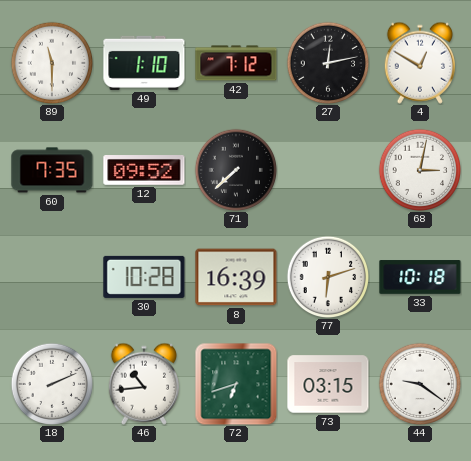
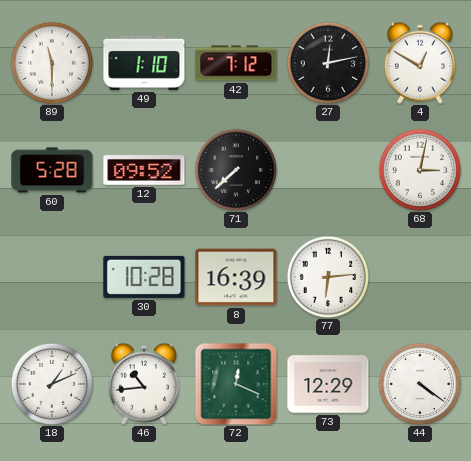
60: 7:35 -> 5:28
77: 6:12 -> 6:14
33: 10:18 -> none
18: 2:11 -> 1:11
72: 6:42 -> 12:19
73: 03:15 -> 12:29
44: 9:21 -> 4:21
